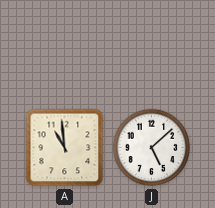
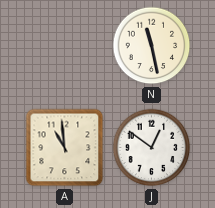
N: none -> 11:28
J: 5:08 -> 12:51
